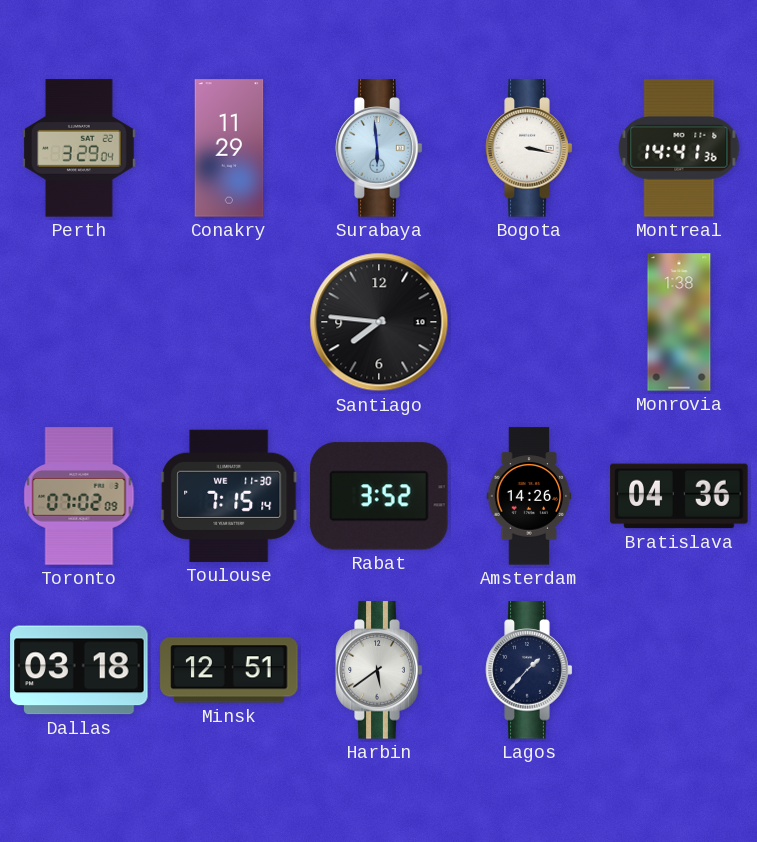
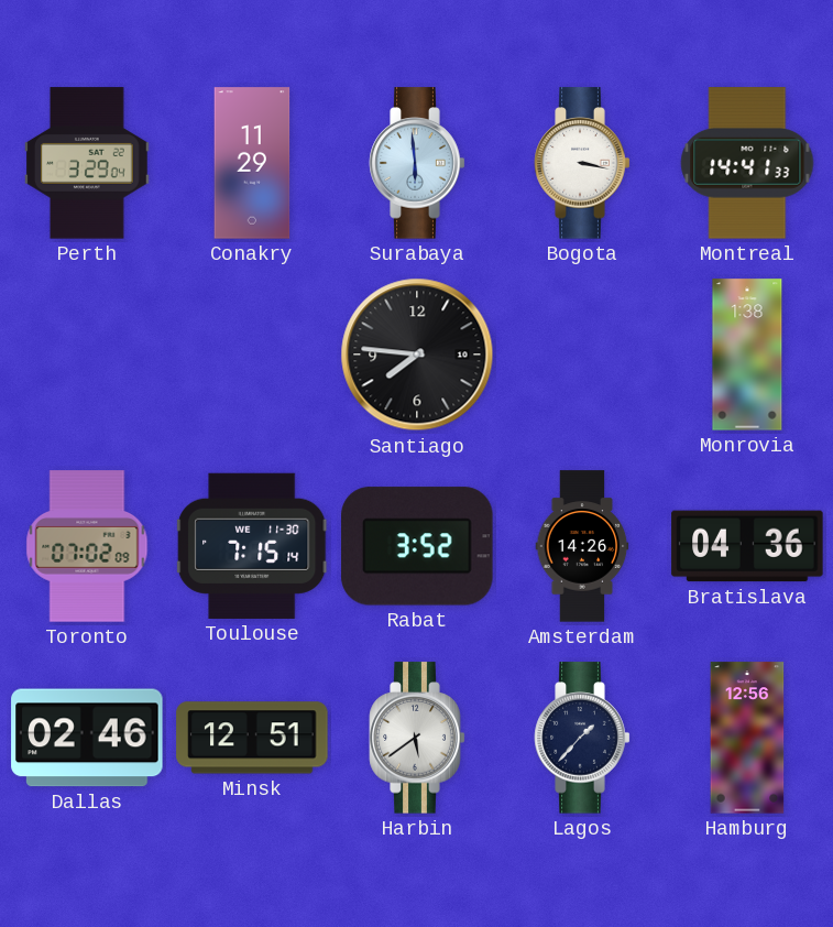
Montreal: 14:41:36 -> 14:41:33
Dallas: 03:18 -> 02:46
Hamburg: none -> 12:56
